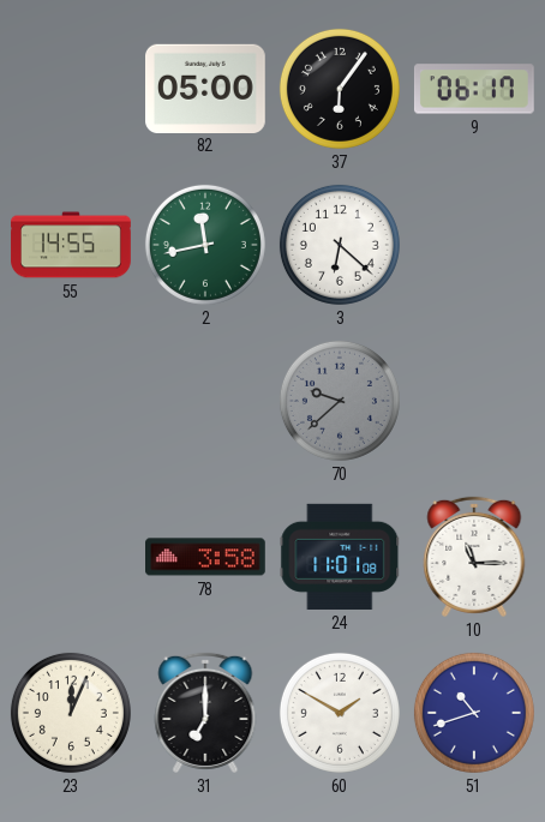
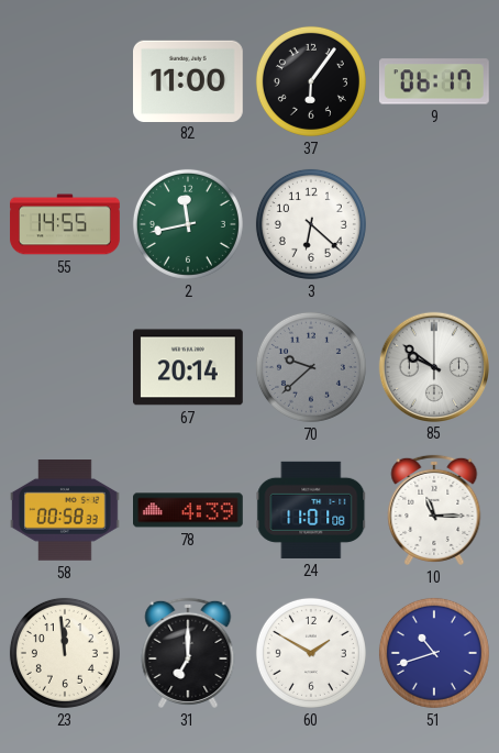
82: 05:00 -> 11:00
67: none -> 20:14
85: none -> 9:51
58: none -> 00:58
78: 3:58 -> 4:39
23: 12:04 -> 11:59
